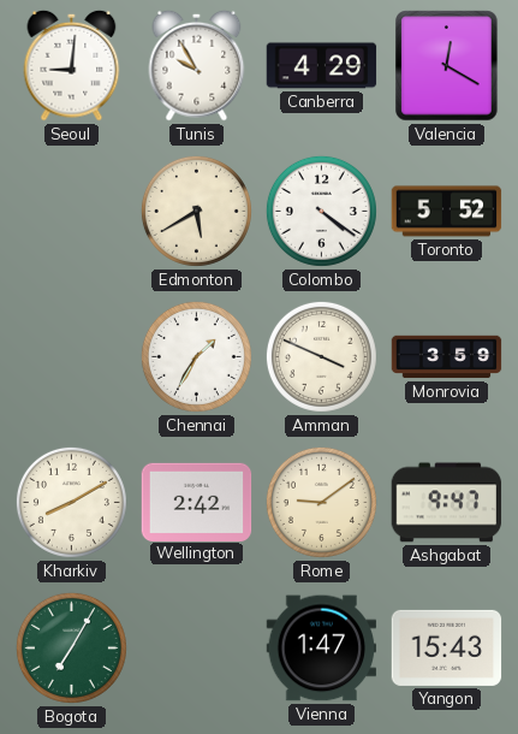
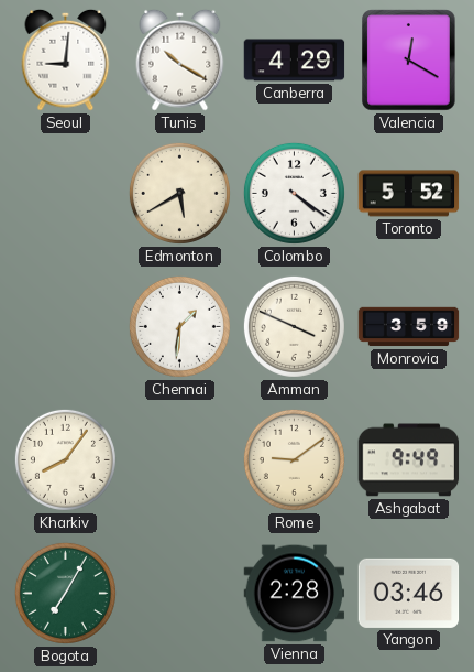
Tunis: 9:55 -> 10:20
Chennai: 1:35 -> 1:31
Kharkiv: 8:10 -> 8:06
Wellington: 2:42 -> none
Ashgabat: 9:47 -> 9:49
Vienna: 1:47 -> 2:28
Yangon: 15:43 -> 03:46
